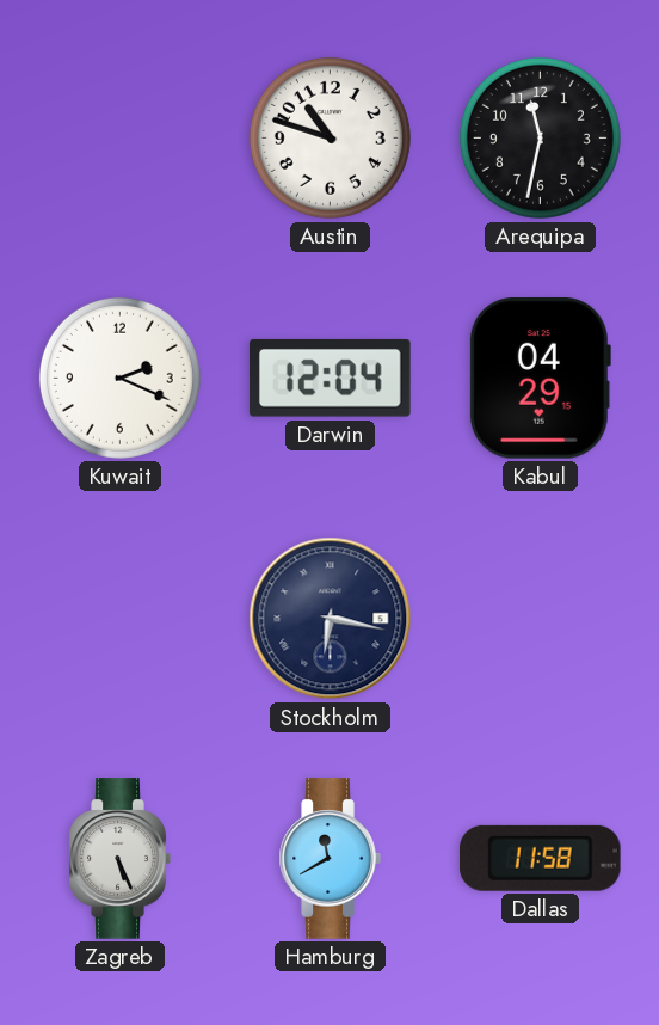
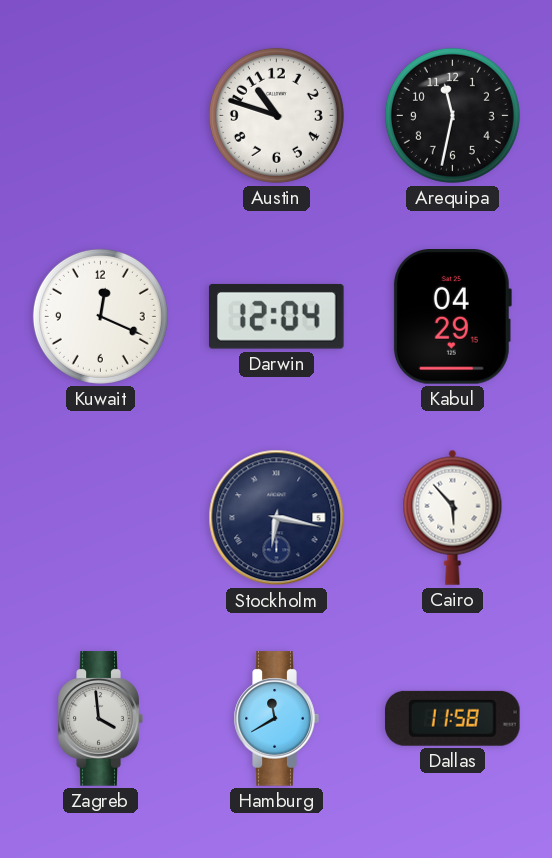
Kuwait: 2:19 -> 12:19
Cairo: none -> 5:53
Zagreb: 5:26 -> 3:59
